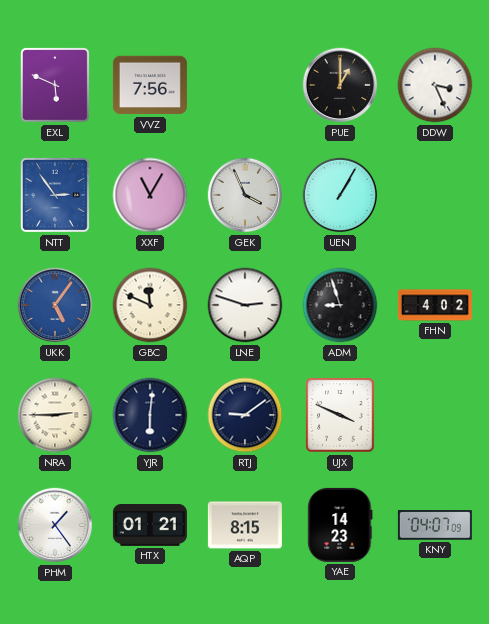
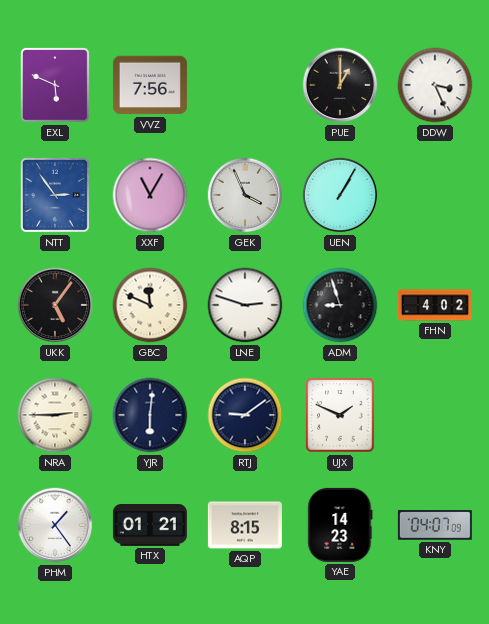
UKK dial: blue -> black
UJX: 3:49 -> 1:49
